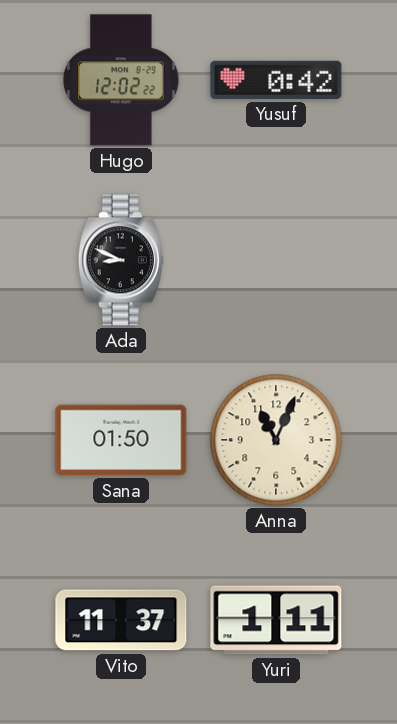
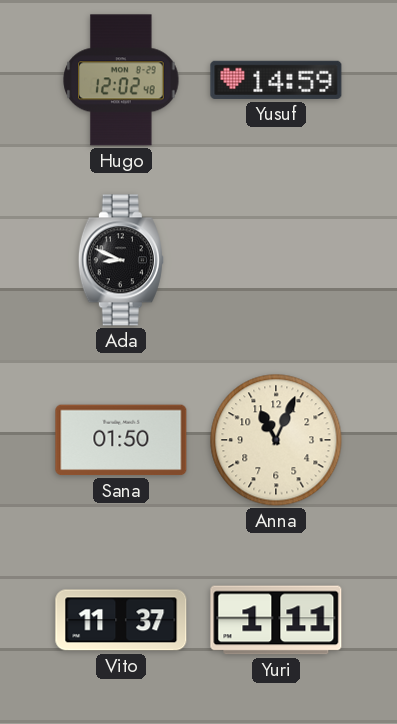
Hugo: 12:02:22 -> 12:02:48
Yusuf: 0:42 -> 14:59
